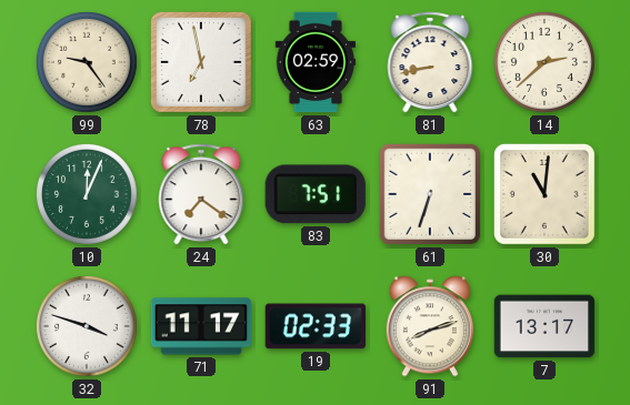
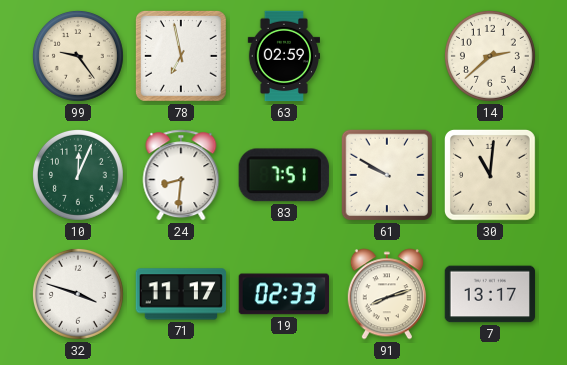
81: 8:43 -> none
24: 7:21 -> 8:31
61: 6:33 -> 9:50
